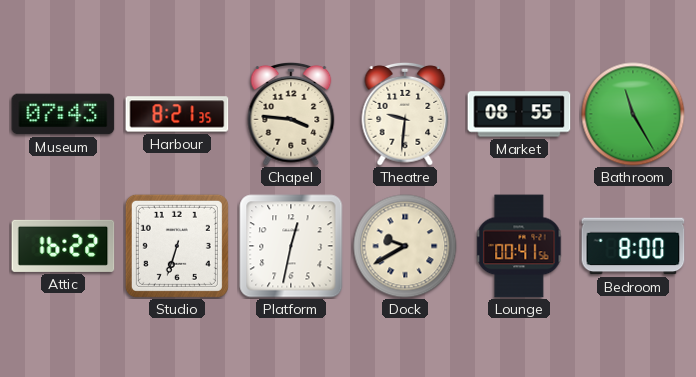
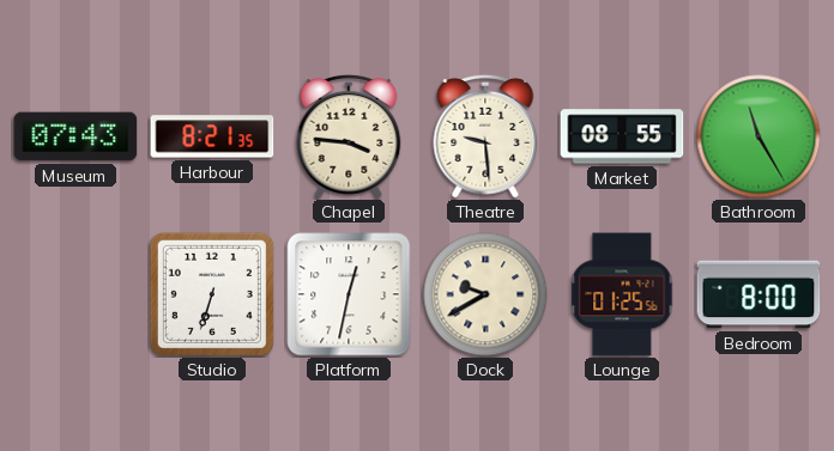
Theatre: 9:31 -> 9:29
Attic: 16:22 -> none
Lounge: 00:41 -> 01:25
